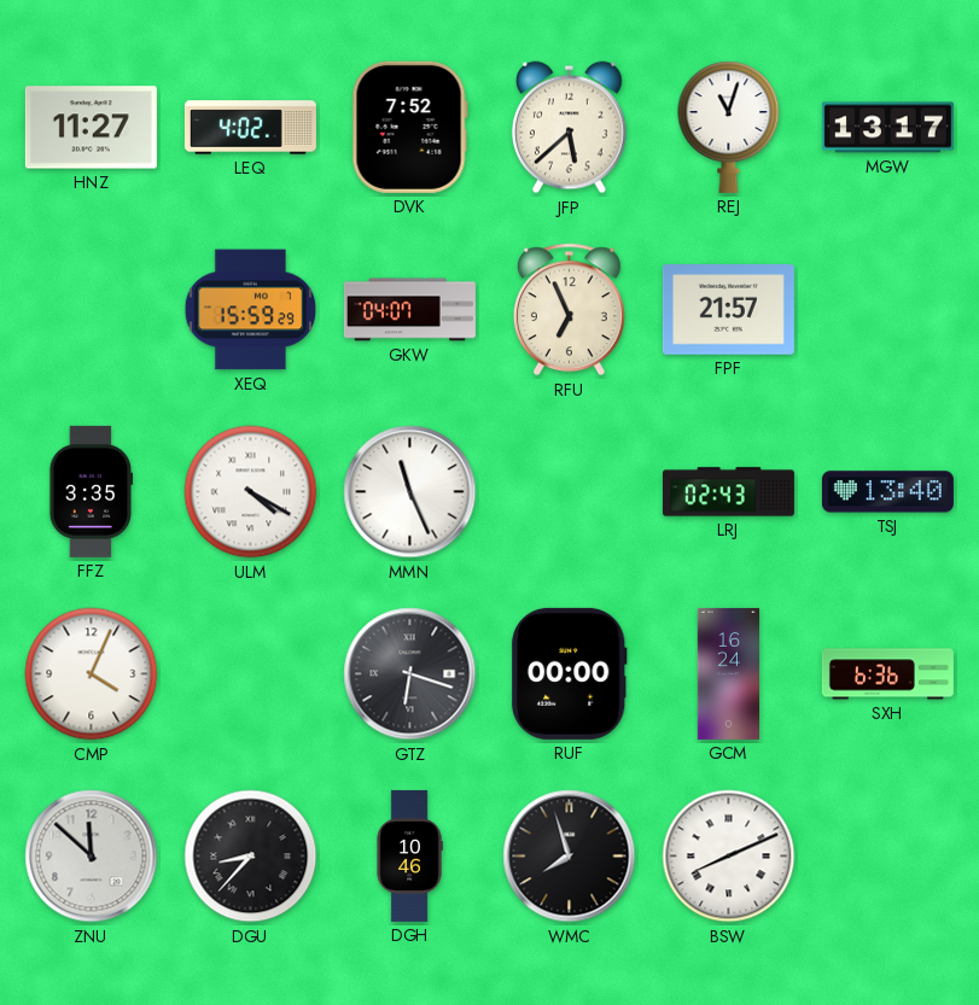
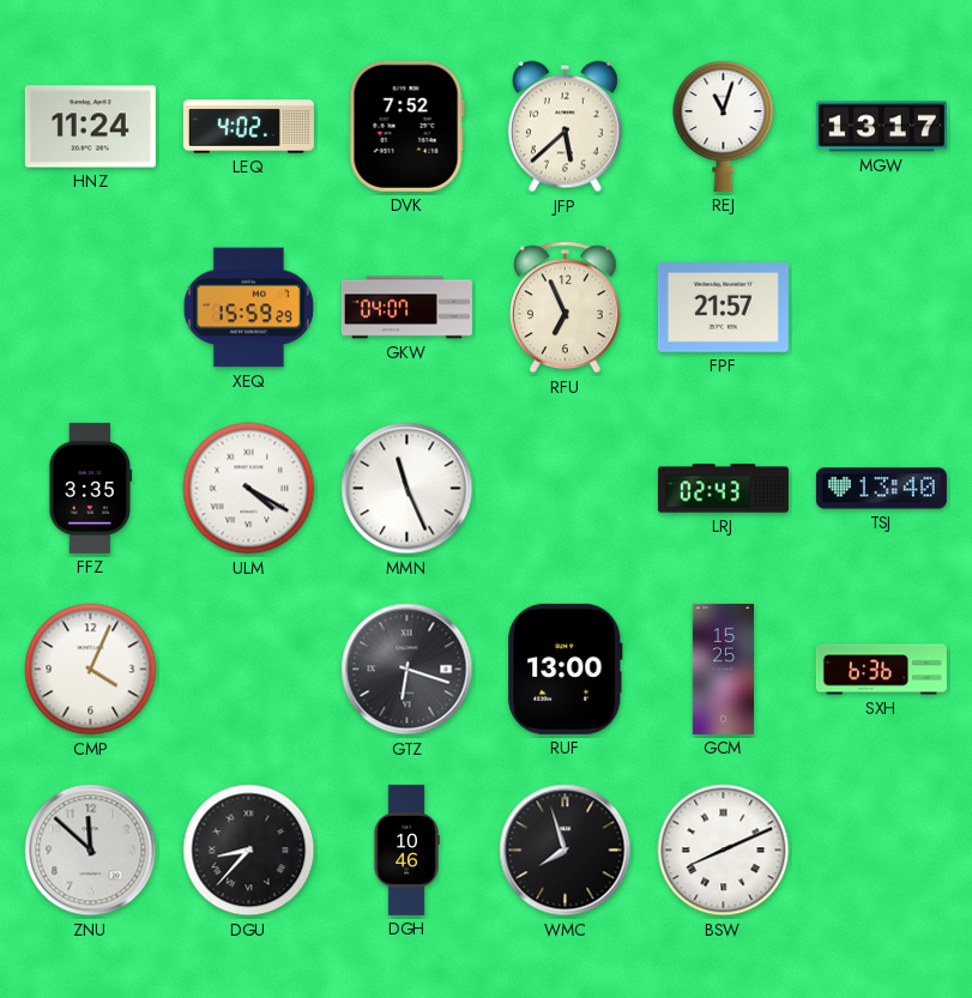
HNZ: 11:27 -> 11:24
RUF: 00:00 -> 13:00
GCM: 16:24 -> 15:25
